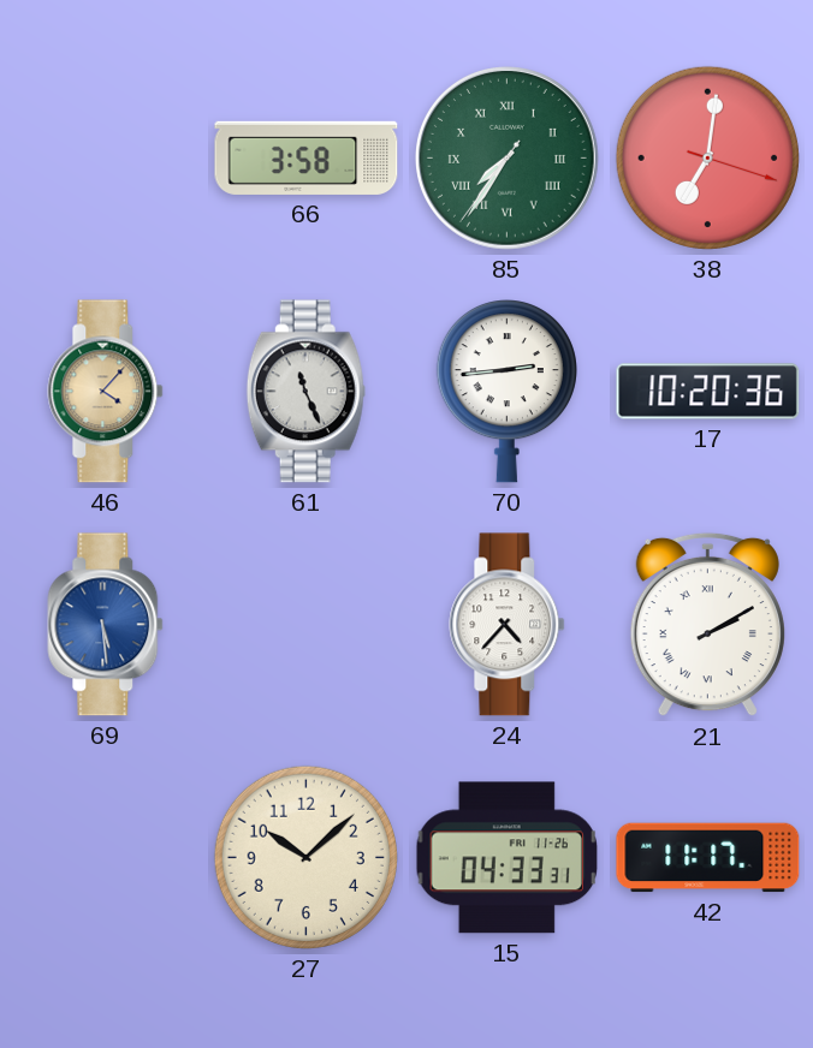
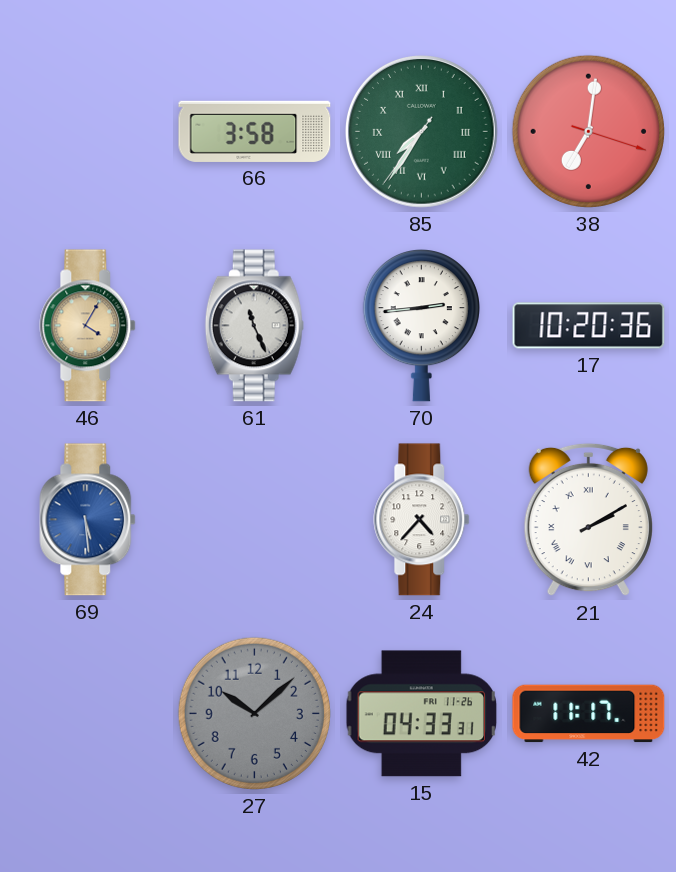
46: 4:07 -> 4:05
27 dial: cream -> grey
